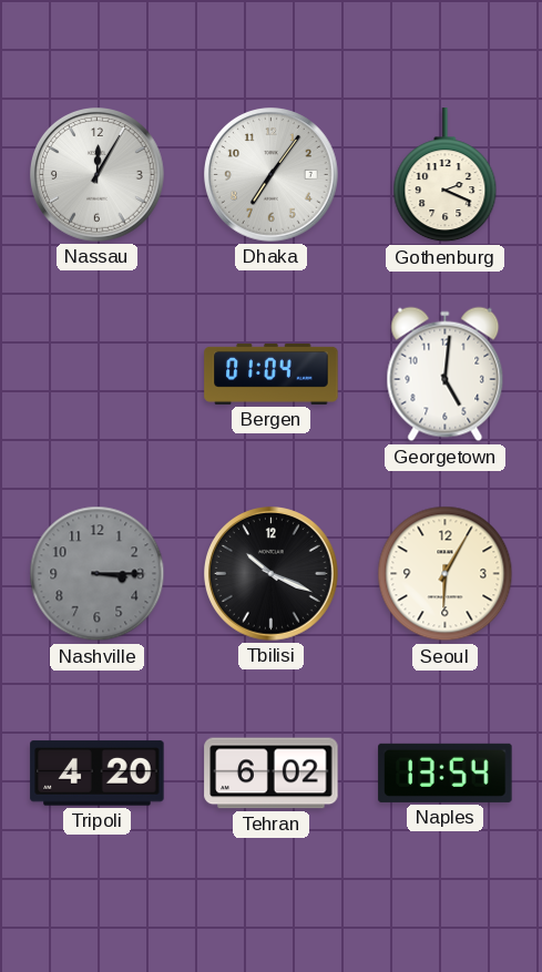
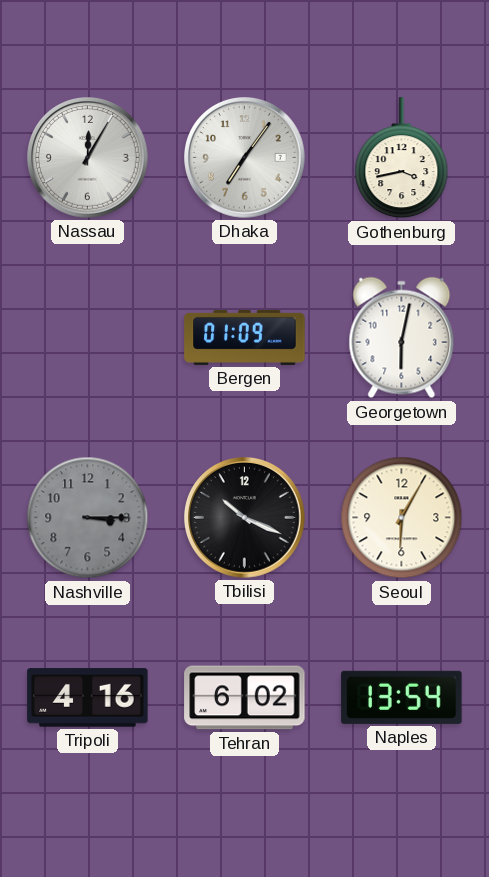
Gothenburg: 2:19 -> 3:43
Bergen: 01:04 -> 01:09
Georgetown: 5:01 -> 6:02
Tripoli: 4:20 -> 4:16
